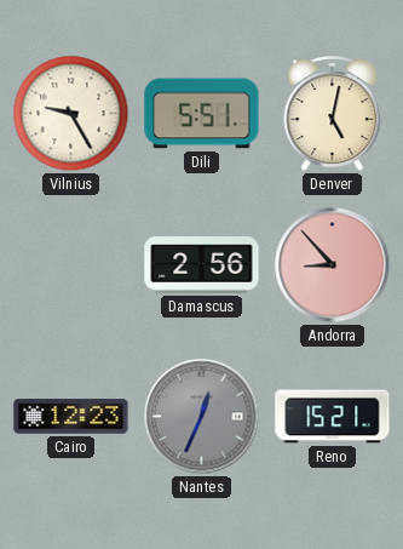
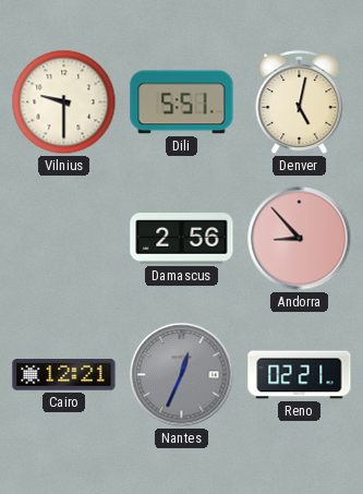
Vilnius: 9:25 -> 9:30
Cairo: 12:23 -> 12:21
Reno: 15:21 -> 02:21
